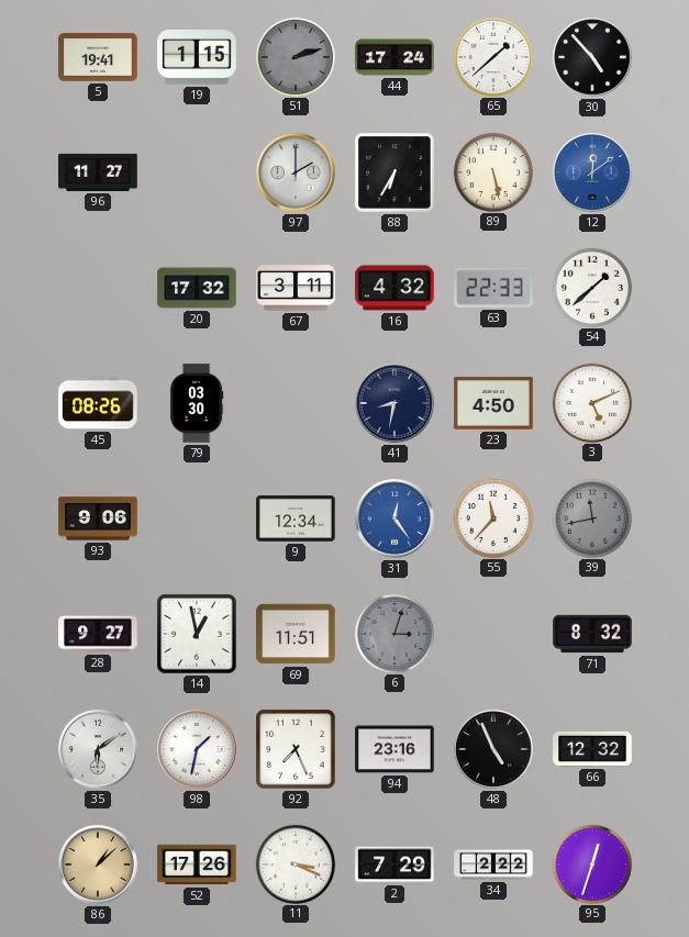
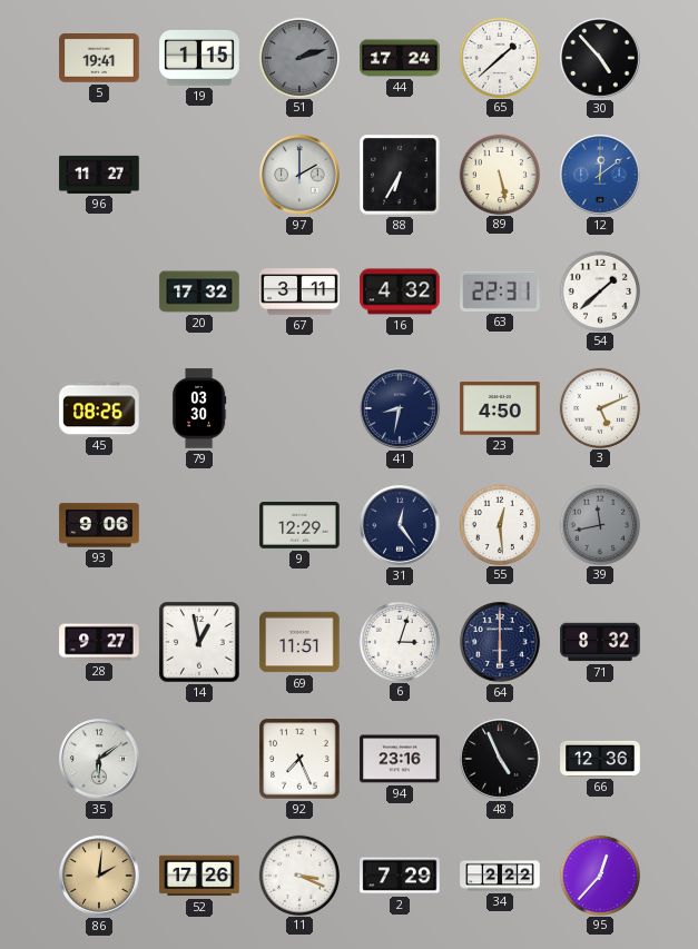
63: 22:33 -> 22:31
9: 12:34 -> 12:29
31 dial: blue -> navy
55: 11:37 -> 12:29
6 dial: grey -> white
64: none -> 6:00
98: 1:32 -> none
66: 12:32 -> 12:36
86: 1:08 -> 2:01
95: 12:33 -> 12:37
